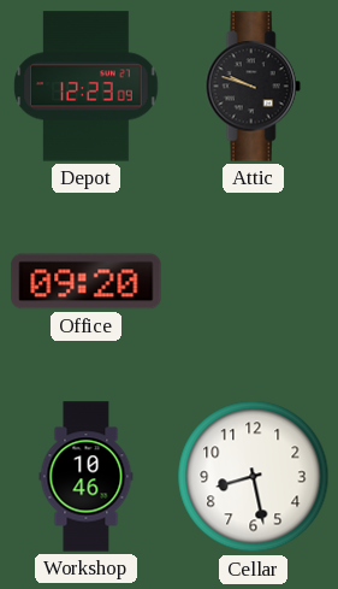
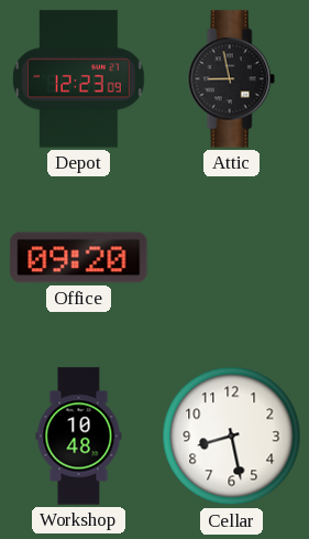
Attic: 9:48 -> 8:58
Workshop: 10:46 -> 10:48
